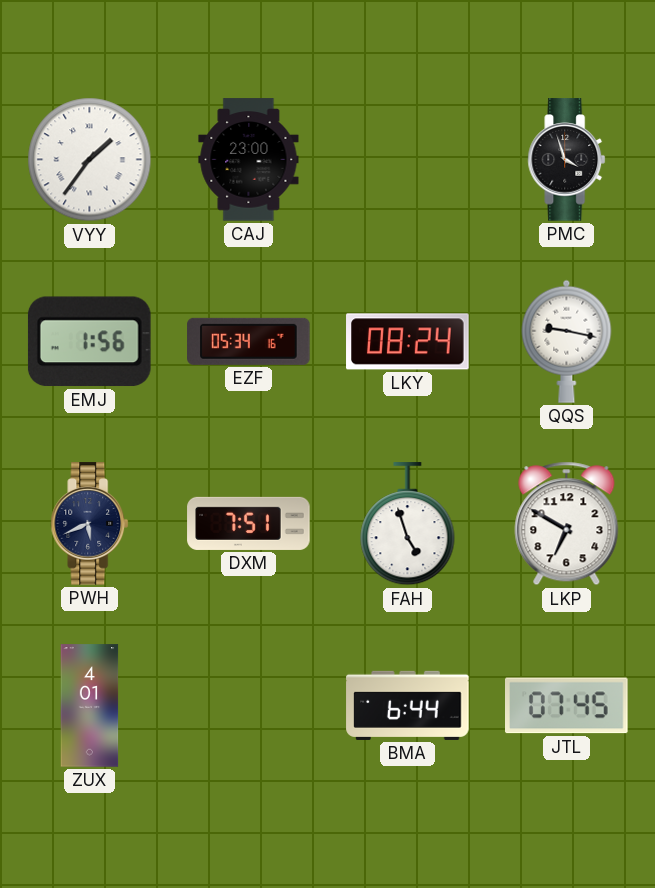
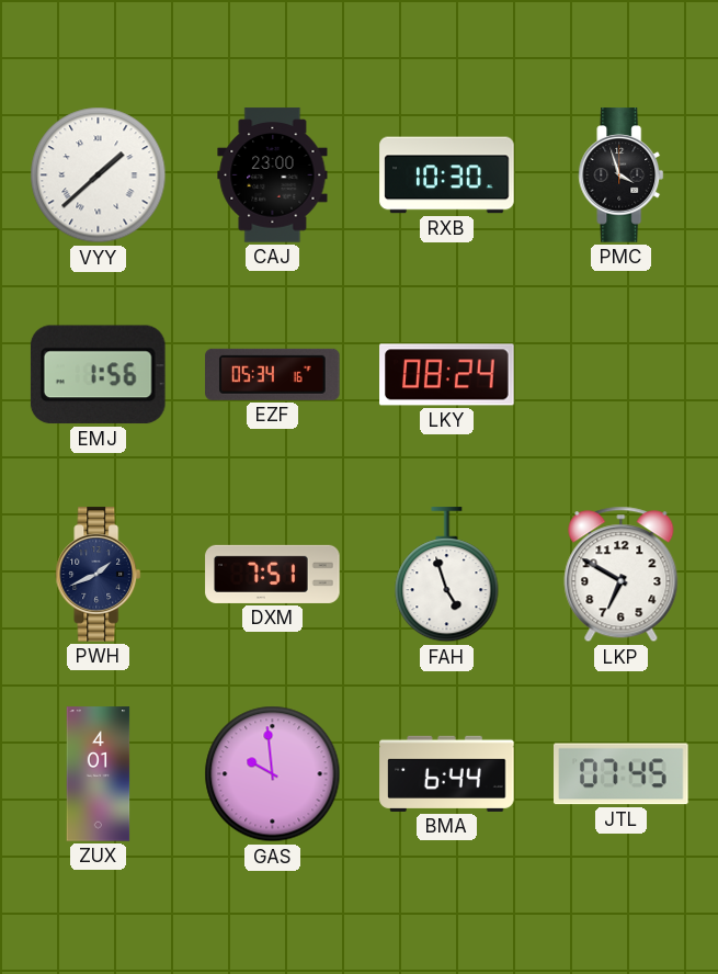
VYY: 1:36 -> 1:38
RXB: none -> 10:30
QQS: 9:17 -> none
PWH: 5:41 -> 1:41
GAS: none -> 9:59
